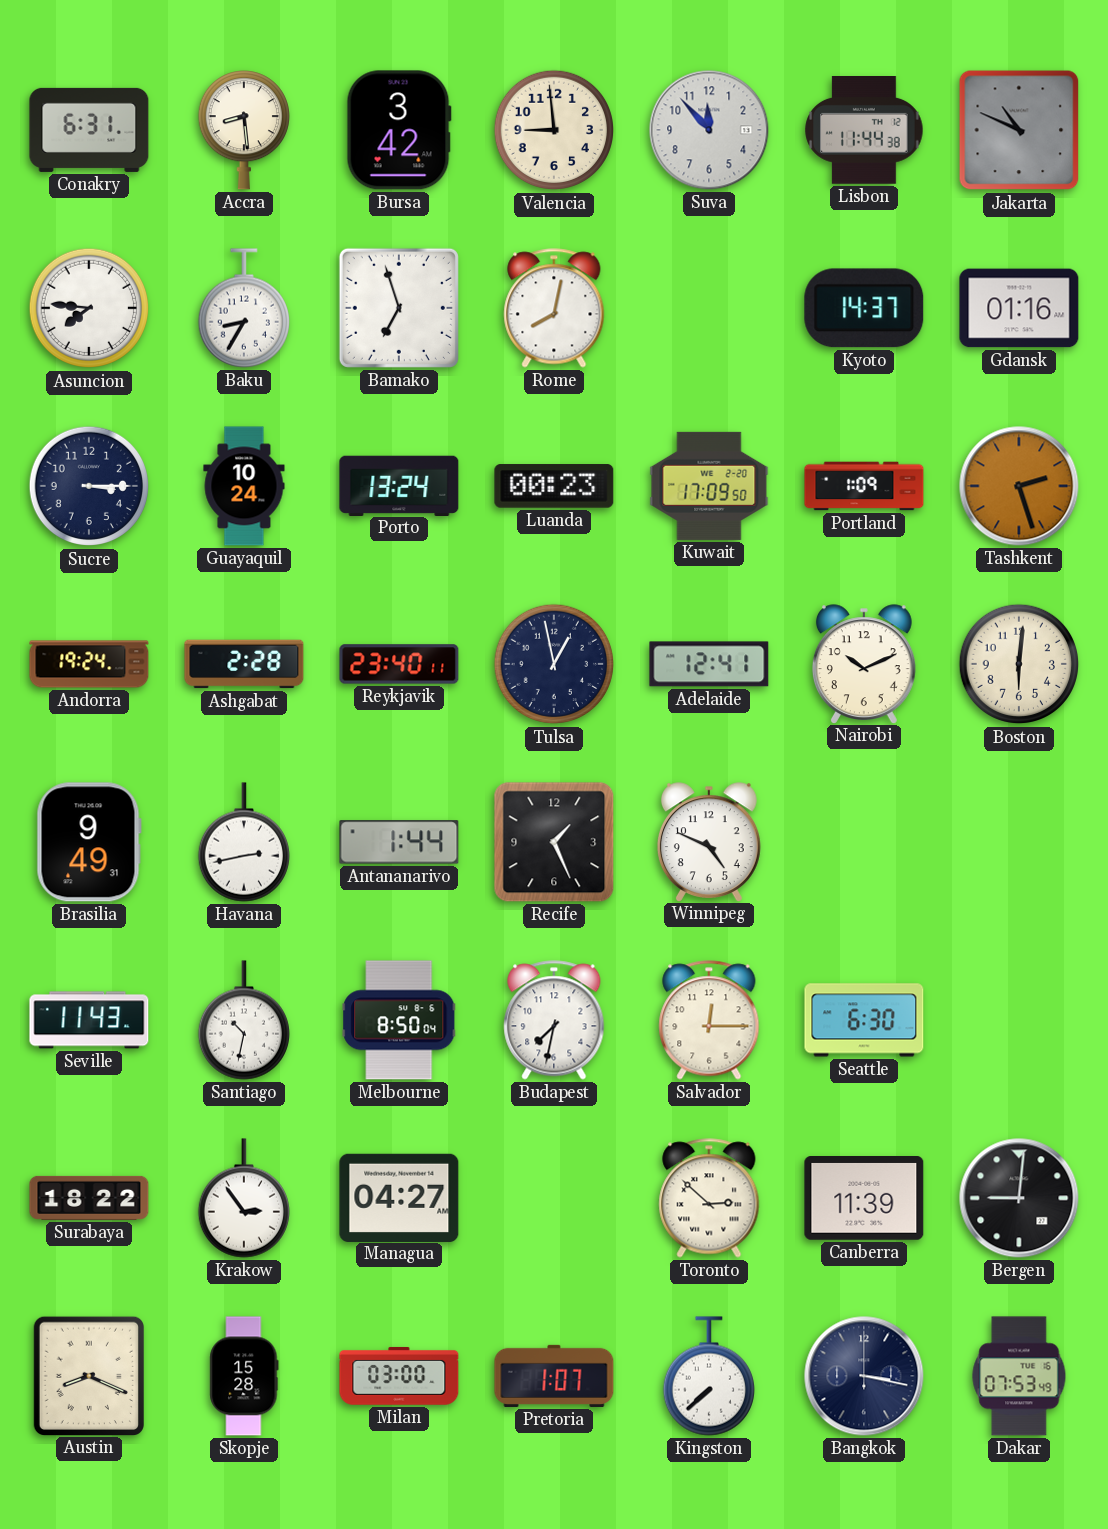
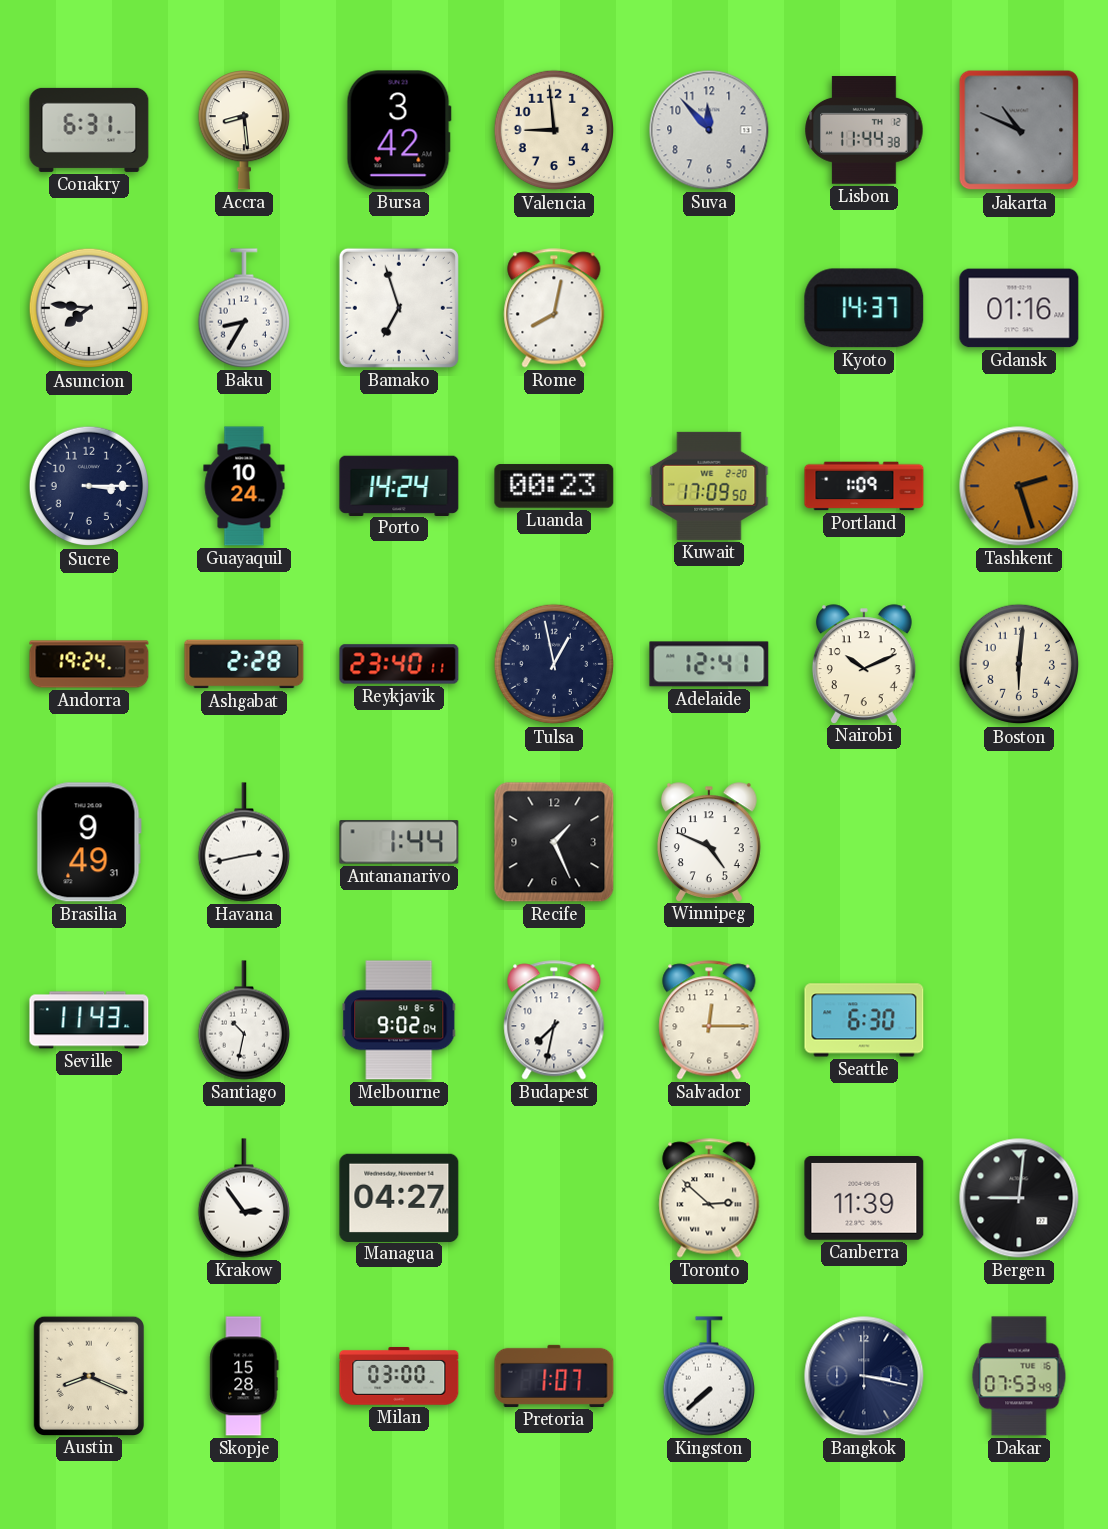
Porto: 13:24 -> 14:24
Melbourne: 8:50 -> 9:02
Surabaya: 18:22 -> none
